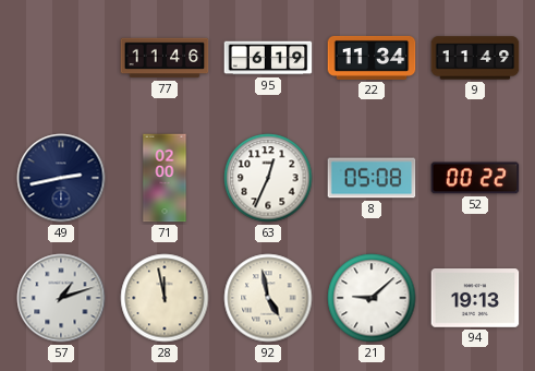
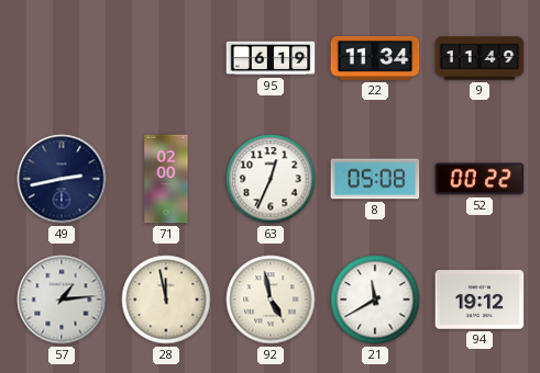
77: 11:46 -> none
57: 1:12 -> 1:14
21: 9:08 -> 11:40
94: 19:13 -> 19:12
